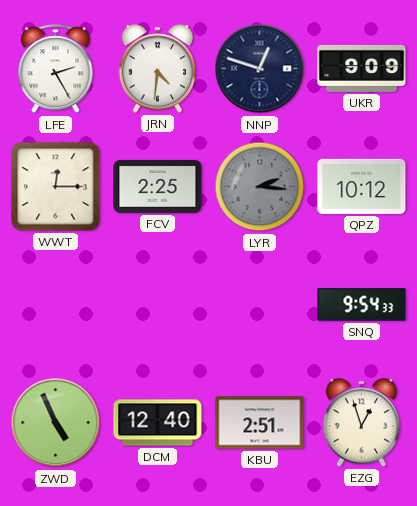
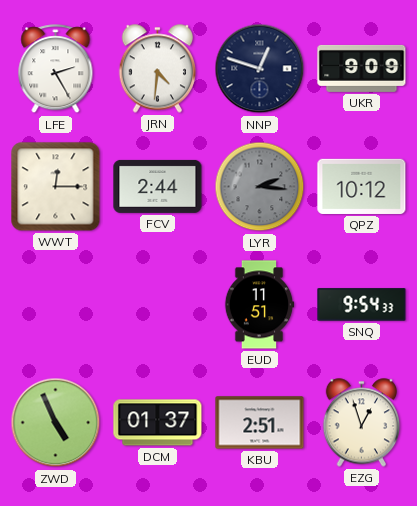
FCV: 2:25 -> 2:44
EUD: none -> 11:51
DCM: 12:40 -> 01:37
